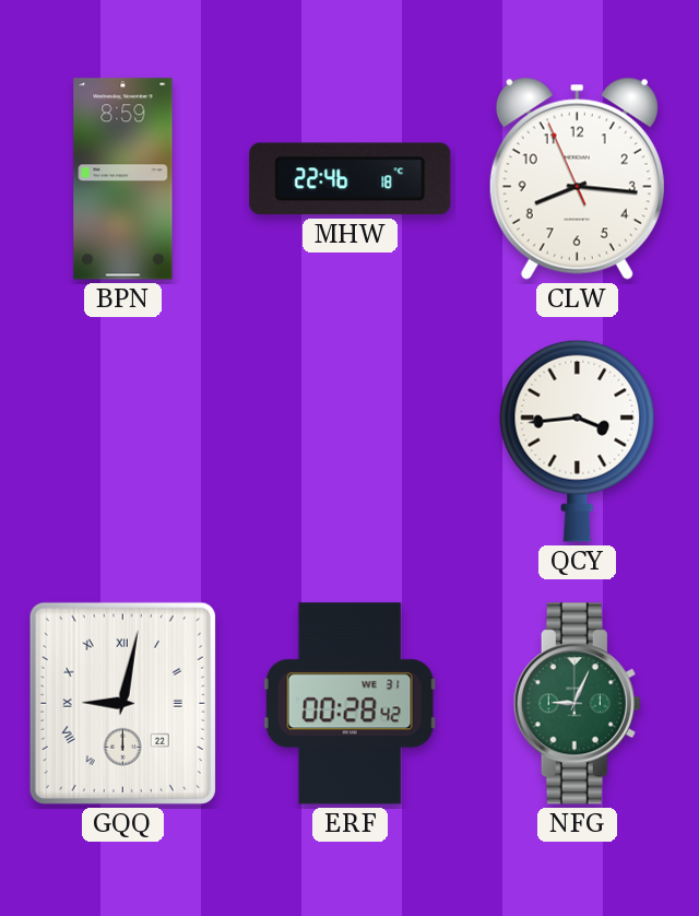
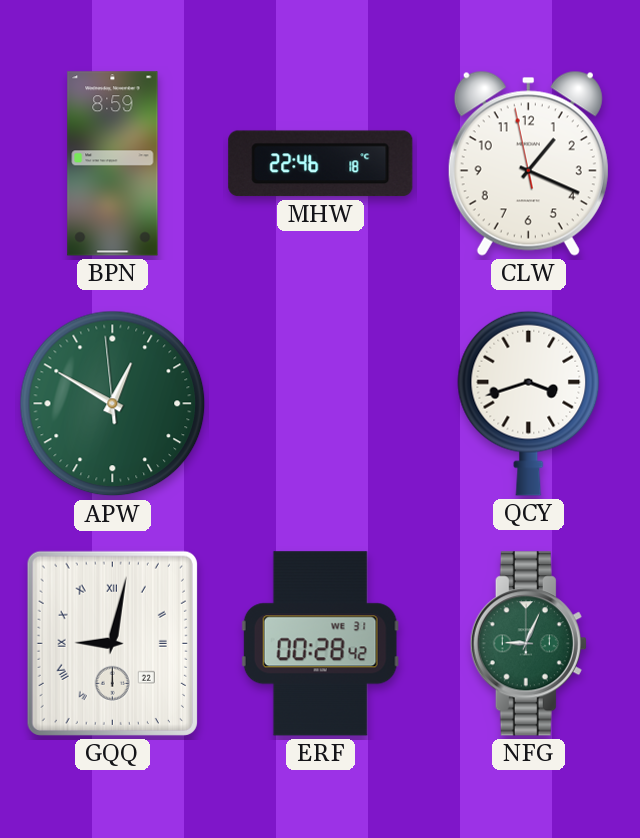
CLW: 8:15 -> 1:18
APW: none -> 12:49
QCY: 3:44 -> 3:42
